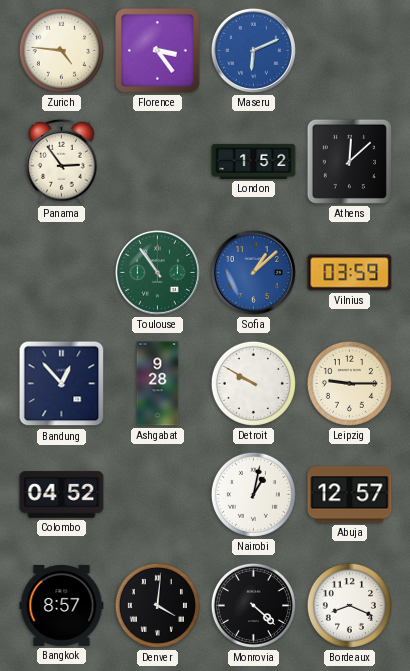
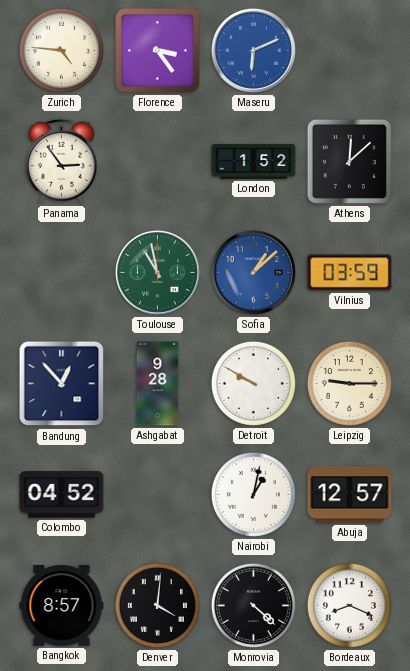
Toulouse: 10:54 -> 10:58
